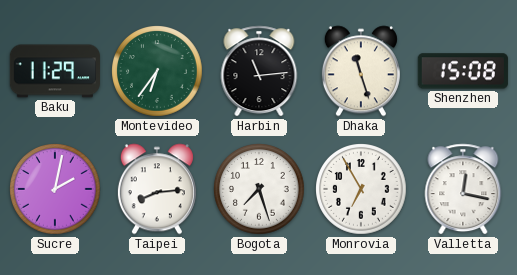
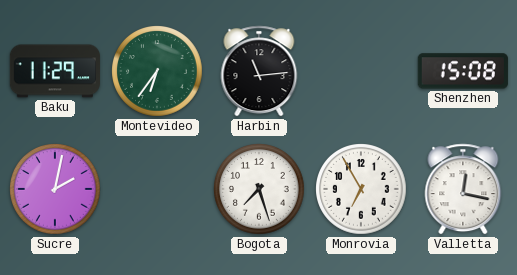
Dhaka: 11:27 -> none
Taipei: 8:14 -> none
